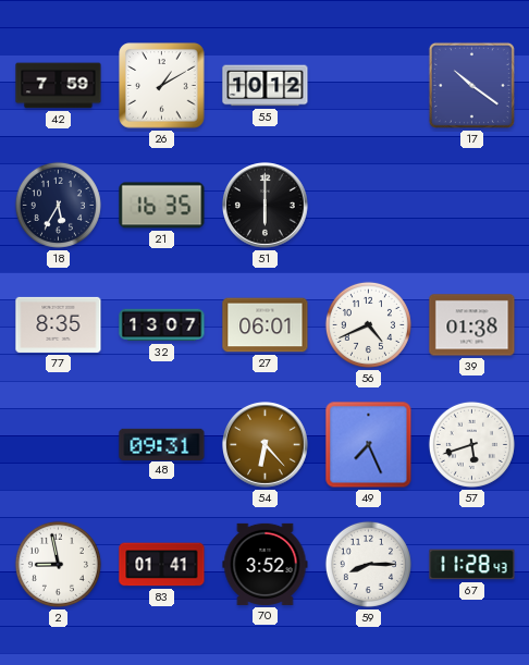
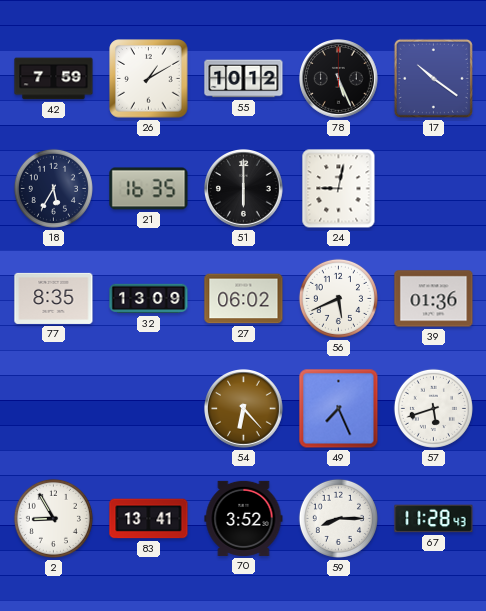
78: none -> 5:26
24: none -> 9:02
32: 13:07 -> 13:09
27: 06:01 -> 06:02
56: 4:41 -> 5:41
39: 01:38 -> 01:36
48: 09:31 -> none
2: 8:58 -> 8:55
83: 01:41 -> 13:41
